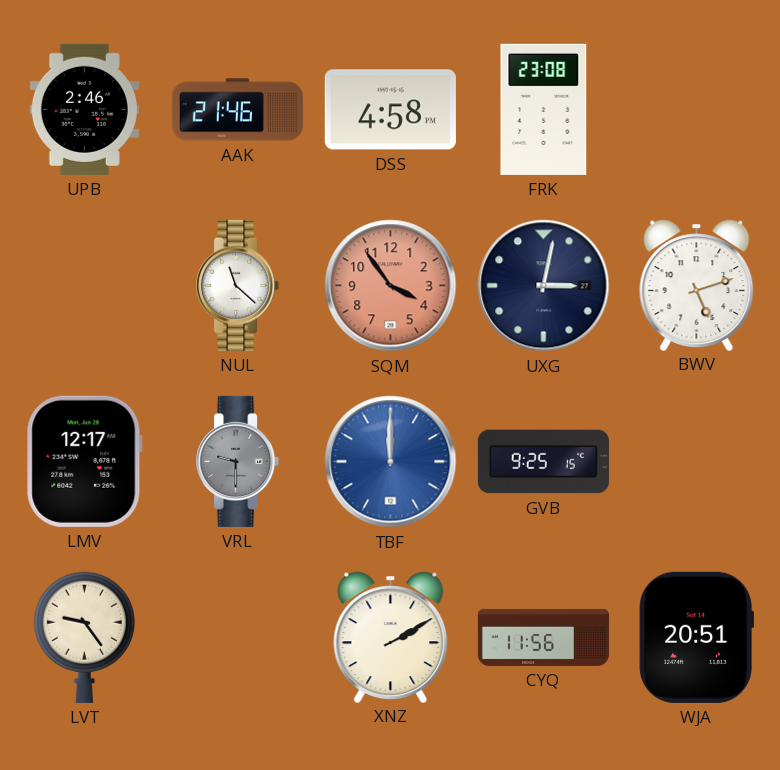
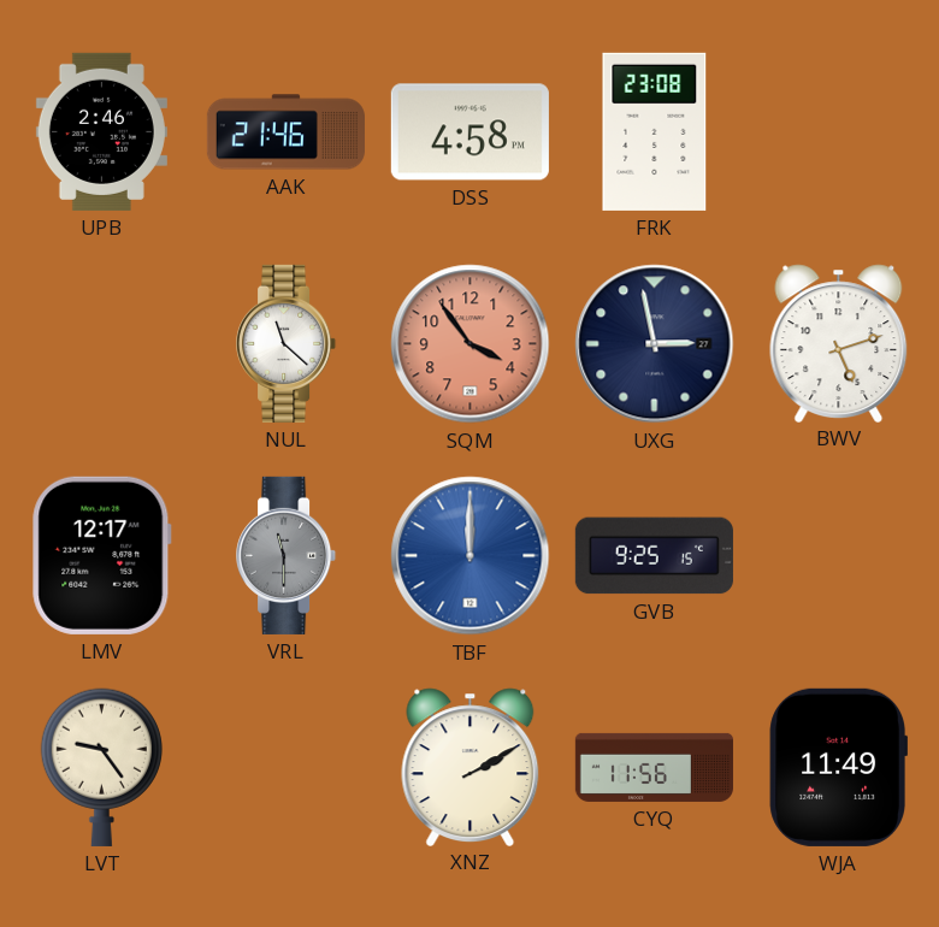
UXG: 3:02 -> 2:58
VRL: 9:30 -> 11:30
WJA: 20:51 -> 11:49
